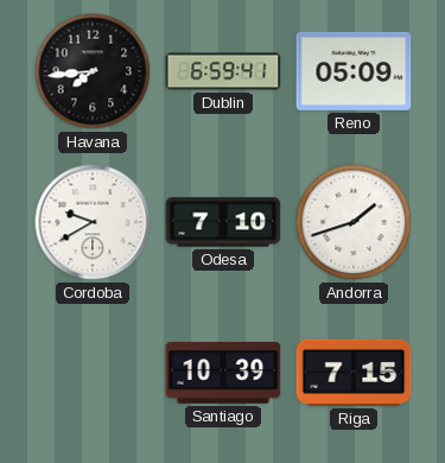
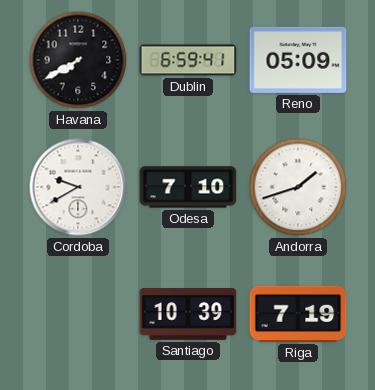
Havana: 7:44 -> 7:40
Riga: 7:15 -> 7:19
